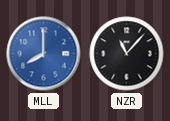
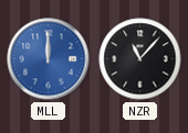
MLL: 8:00 -> 12:00
